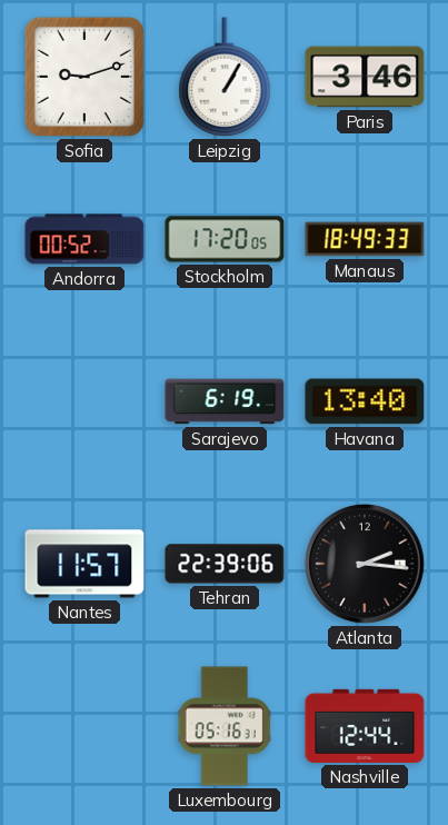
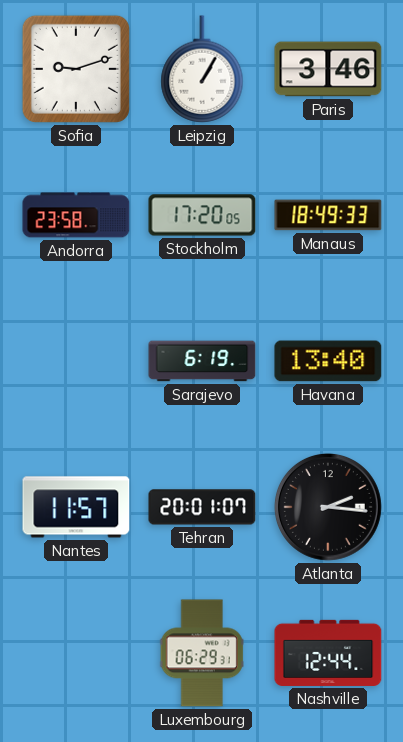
Andorra: 00:52 -> 23:58
Tehran: 22:39 -> 20:01
Luxembourg: 05:16 -> 06:29
